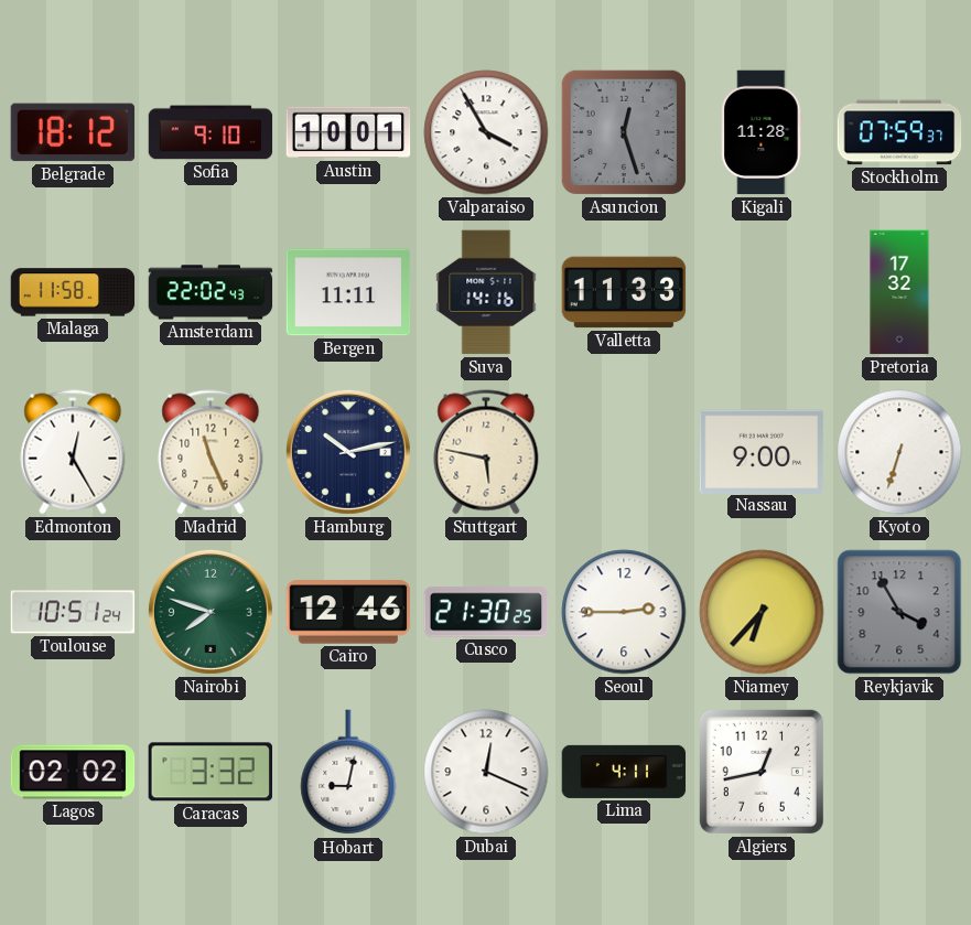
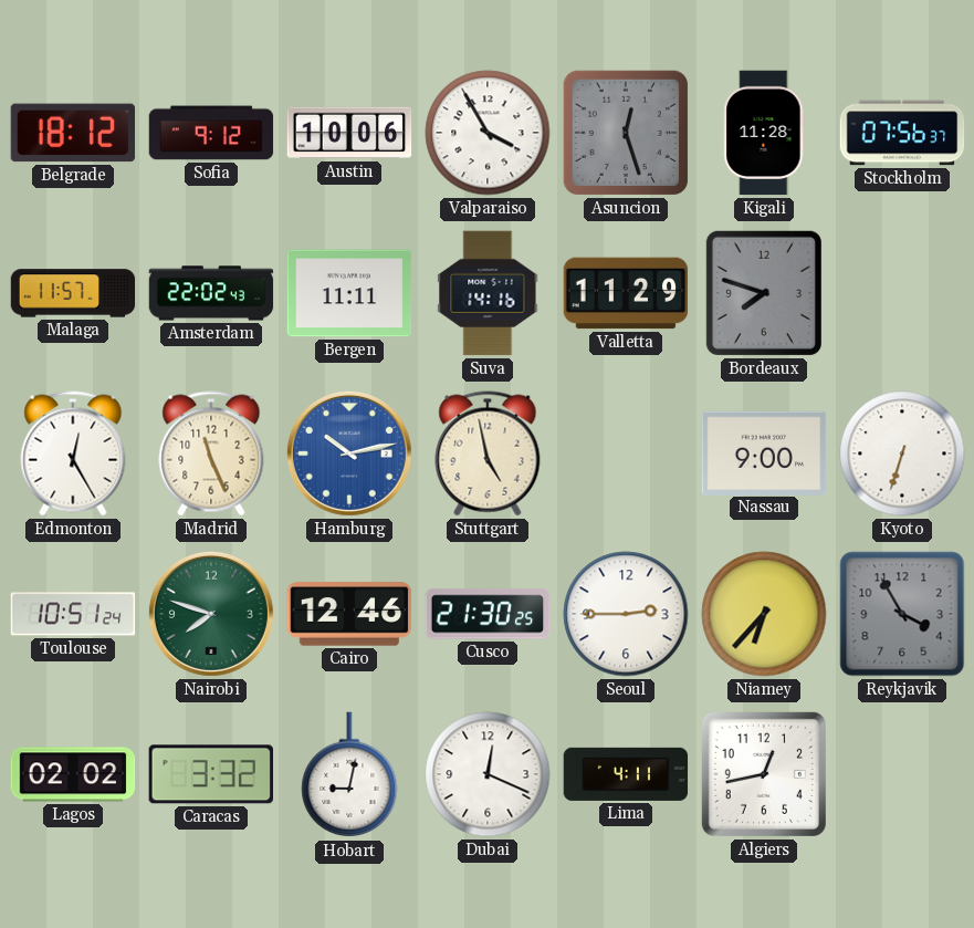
Sofia: 9:10 -> 9:12
Austin: 10:01 -> 10:06
Stockholm: 07:59 -> 07:56
Malaga: 11:58 -> 11:57
Valletta: 11:33 -> 11:29
Bordeaux: none -> 7:48
Pretoria: 17:32 -> none
Hamburg dial: navy -> blue
Stuttgart: 5:47 -> 4:58
